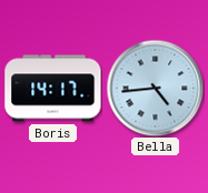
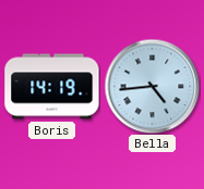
Boris: 14:17 -> 14:19
